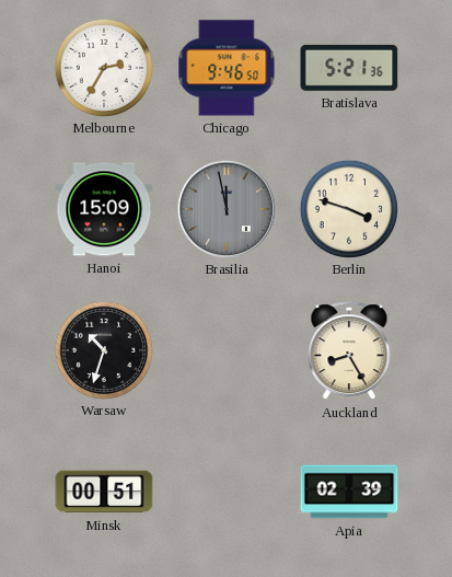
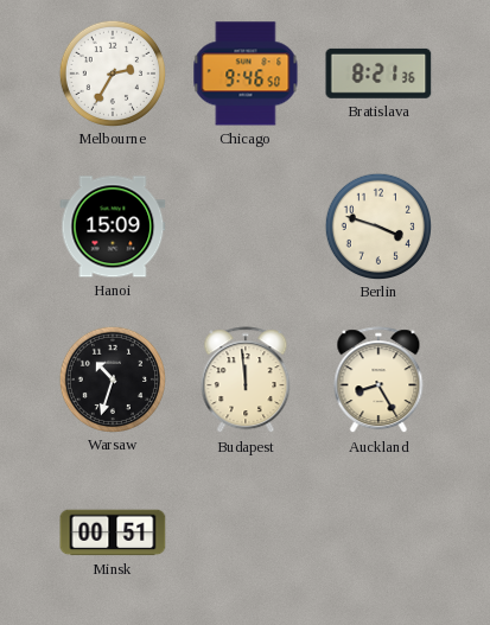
Bratislava: 5:21 -> 8:21
Brasilia: 11:58 -> none
Budapest: none -> 11:59
Apia: 02:39 -> none
